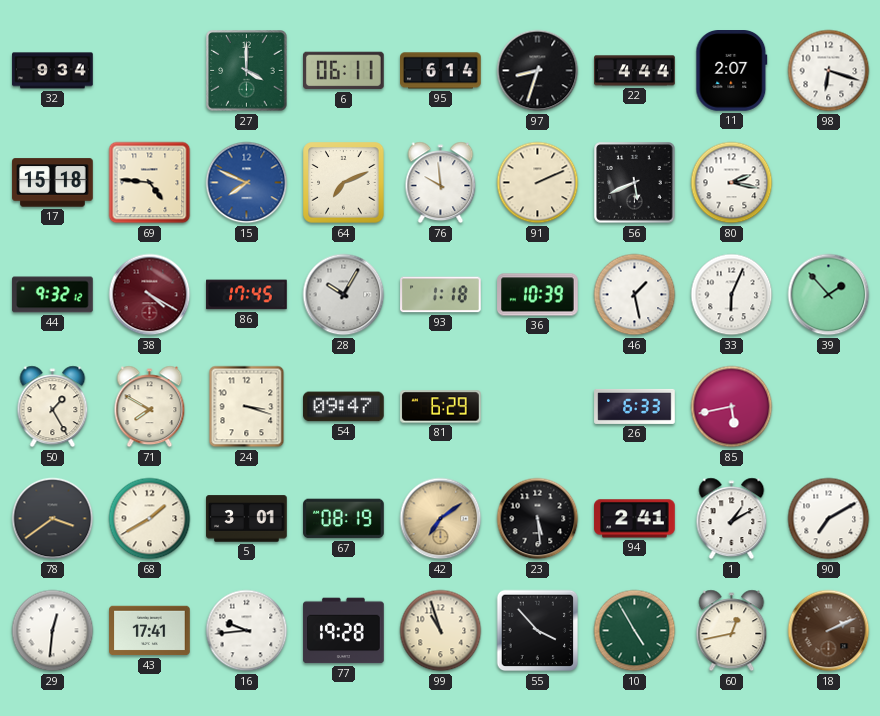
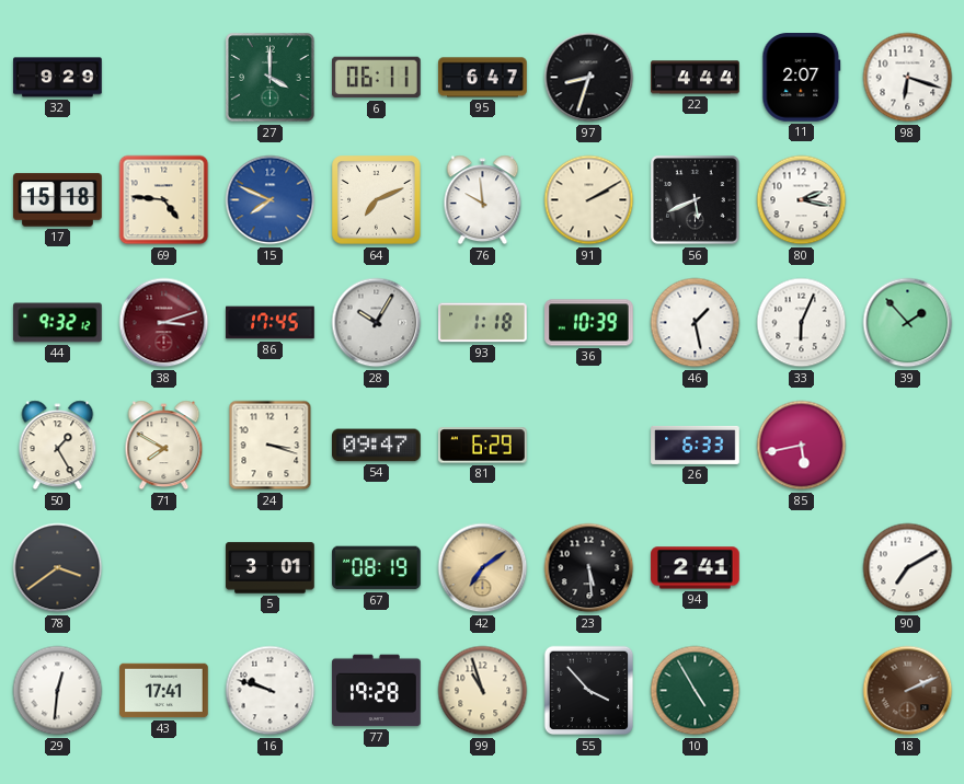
32: 9:34 -> 9:29
95: 6:14 -> 6:47
91: 2:11 -> 2:10
38: 4:20 -> 3:12
68: 1:40 -> none
1: 1:10 -> none
16: 9:44 -> 9:48
60: 12:43 -> none
